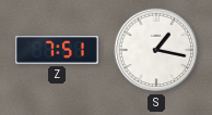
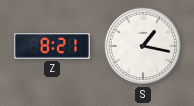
Z: 7:51 -> 8:21
